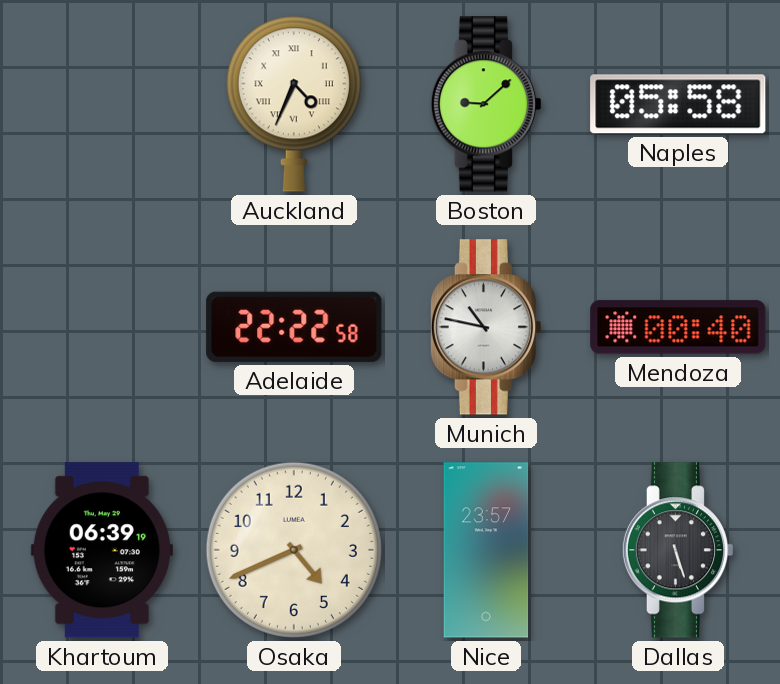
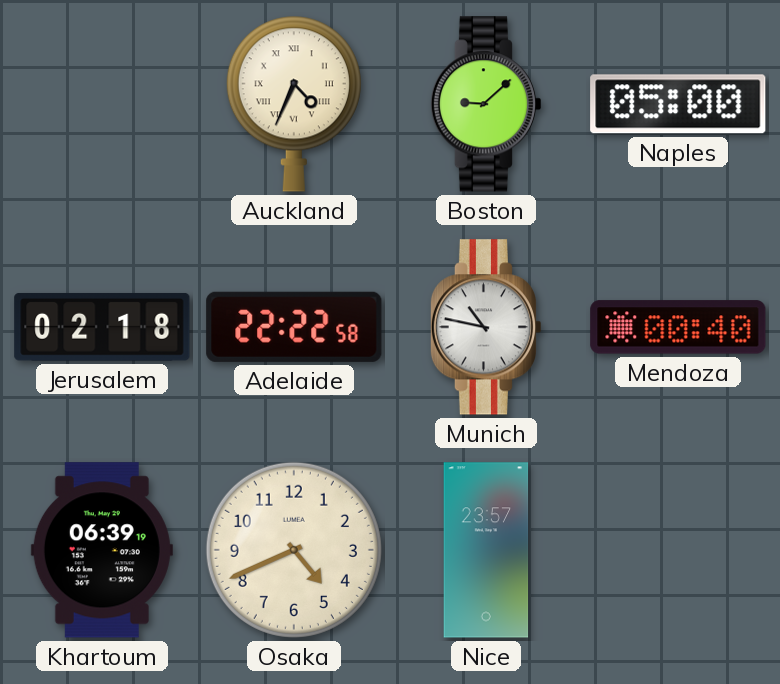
Naples: 05:58 -> 05:00
Jerusalem: none -> 02:18
Dallas: 5:27 -> none
